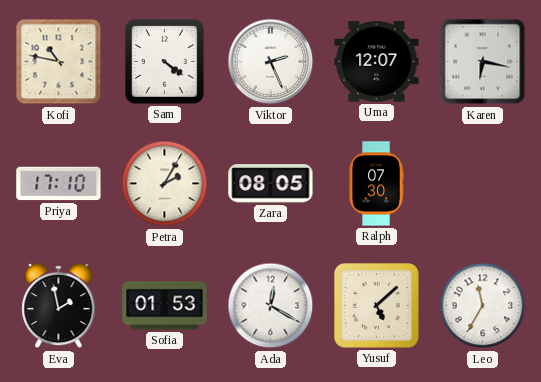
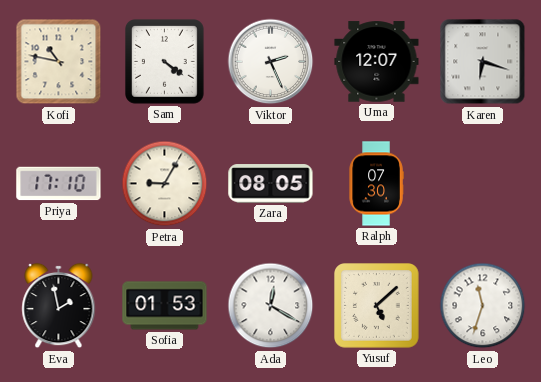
Karen: 6:17 -> 6:18
Petra: 2:05 -> 9:05
Leo: 11:35 -> 11:33
